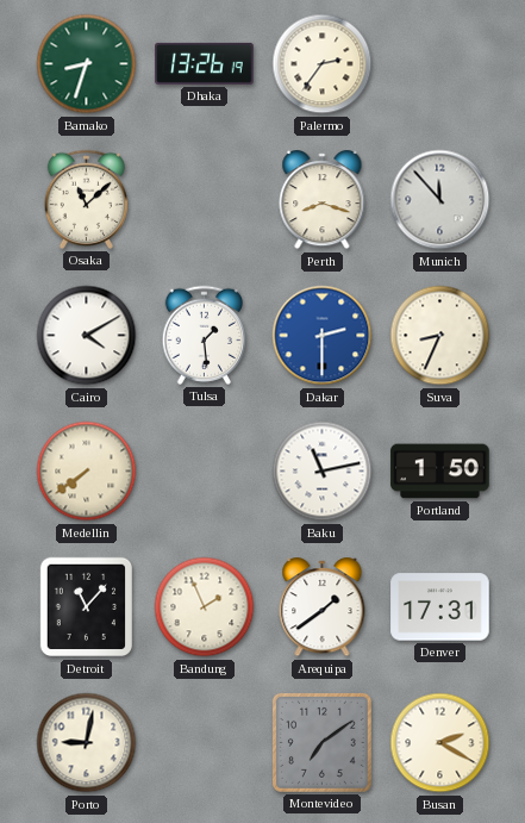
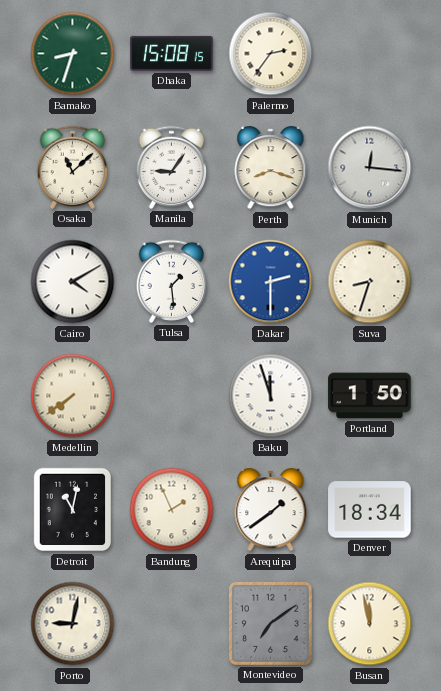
Dhaka: 13:26 -> 15:08
Manila: none -> 9:06
Munich: 11:53 -> 12:16
Suva: 8:34 -> 8:33
Baku: 11:13 -> 11:57
Detroit: 11:07 -> 11:02
Denver: 17:31 -> 18:34
Busan: 2:20 -> 11:58
